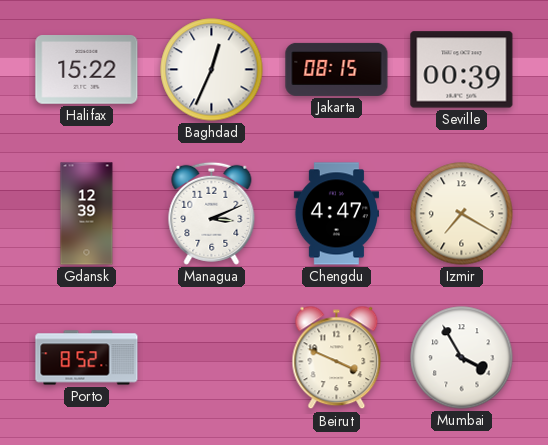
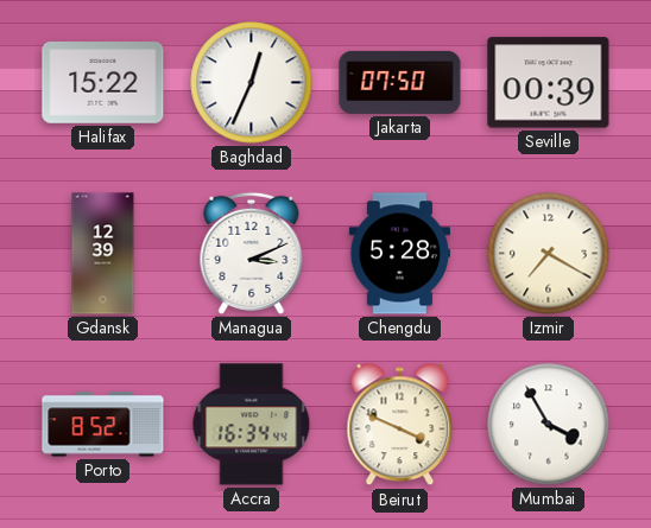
Jakarta: 08:15 -> 07:50
Chengdu: 4:47 -> 5:28
Accra: none -> 16:34
